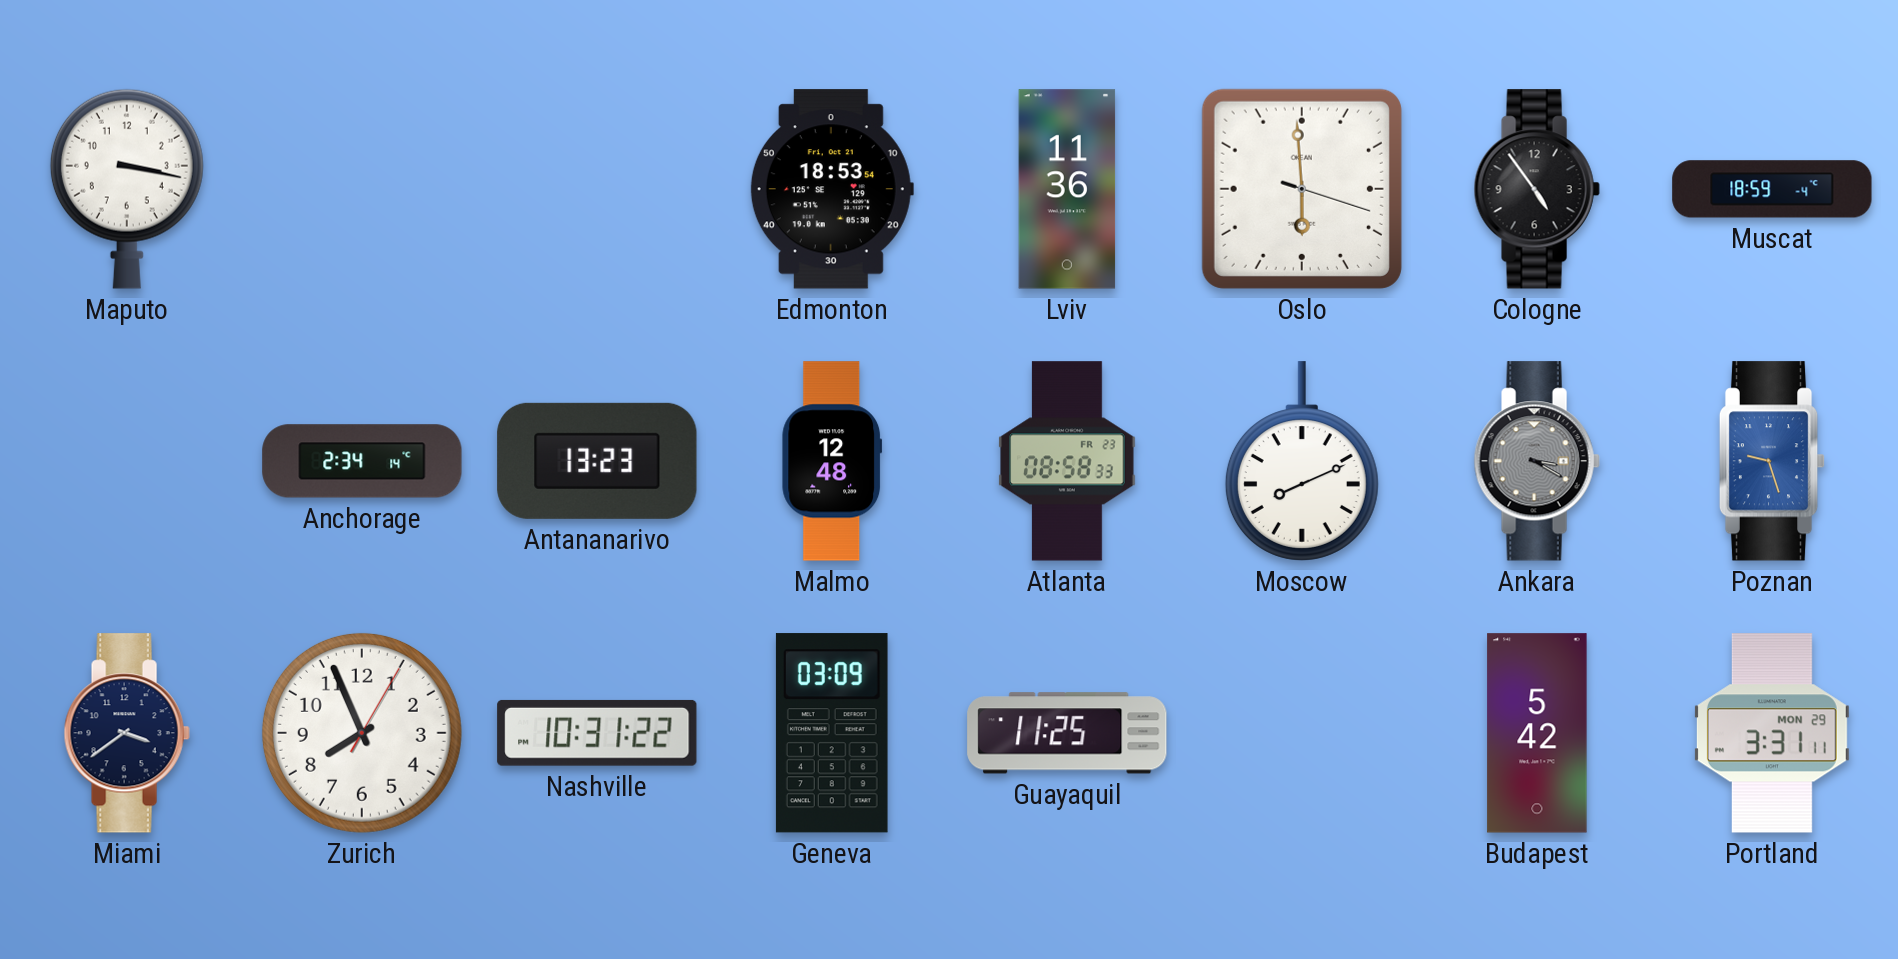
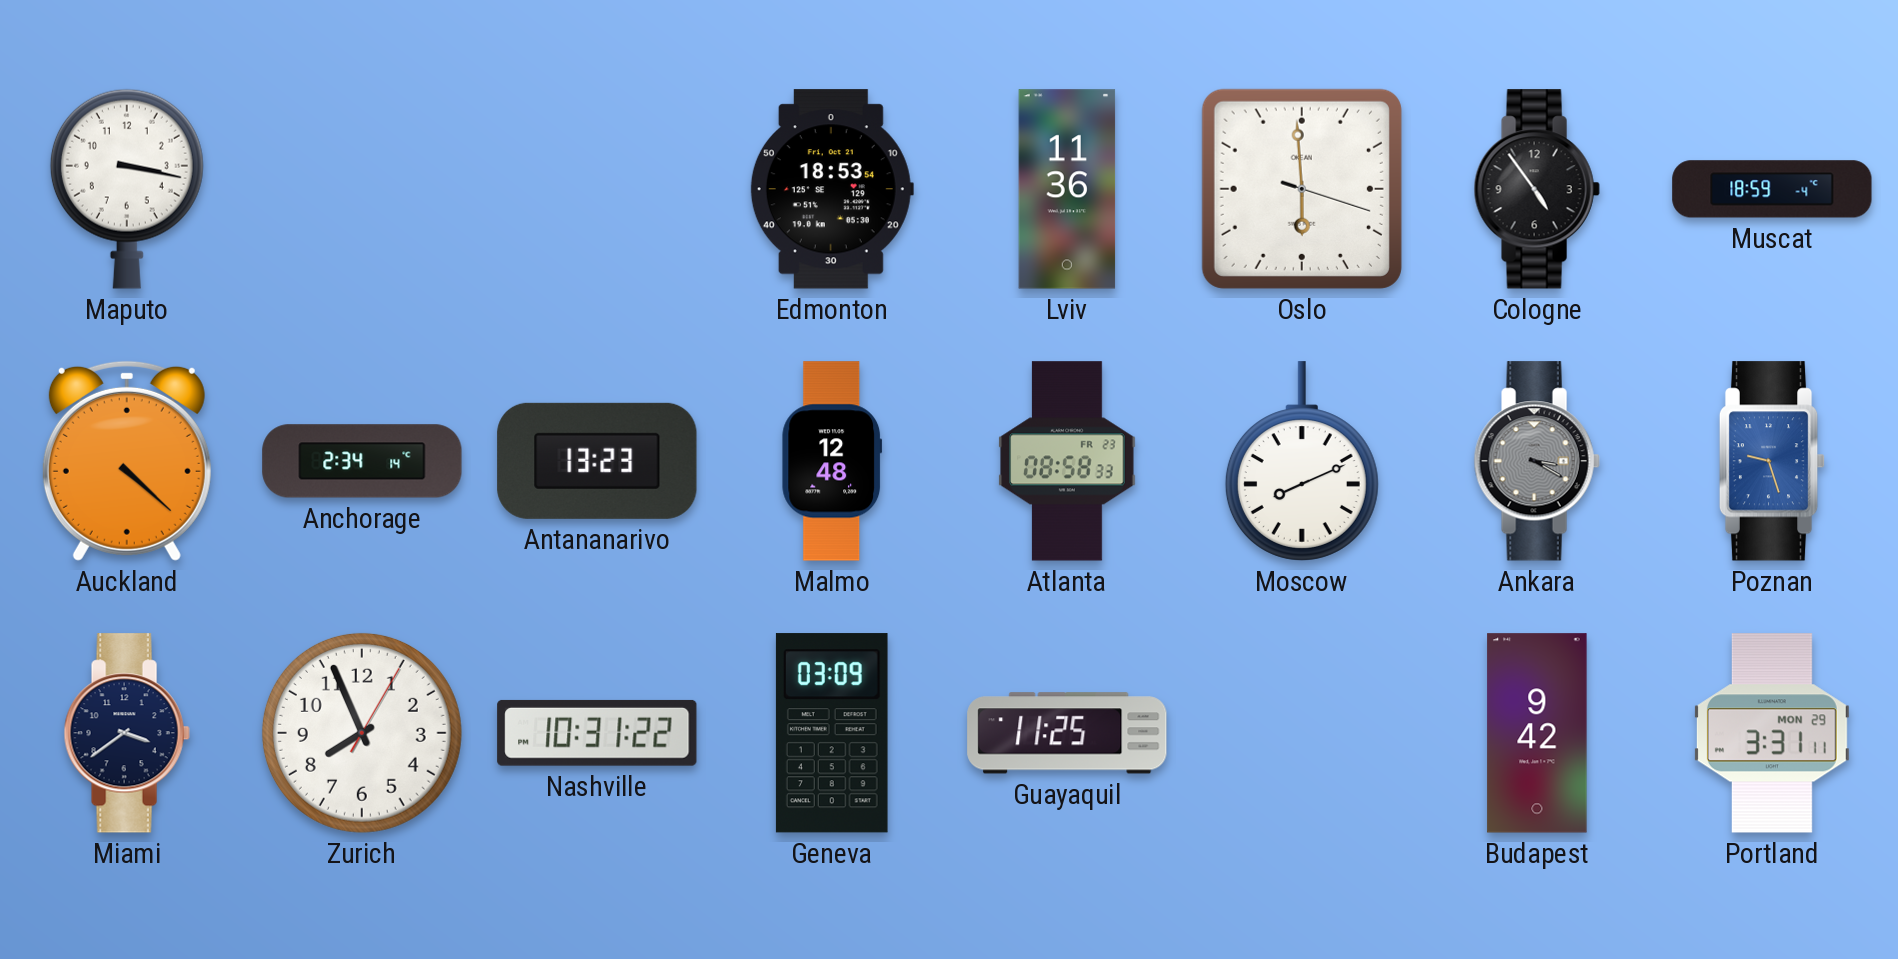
Auckland: none -> 4:22
Budapest: 5:42 -> 9:42
